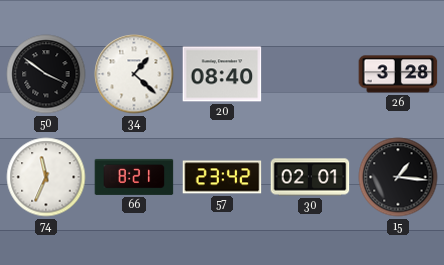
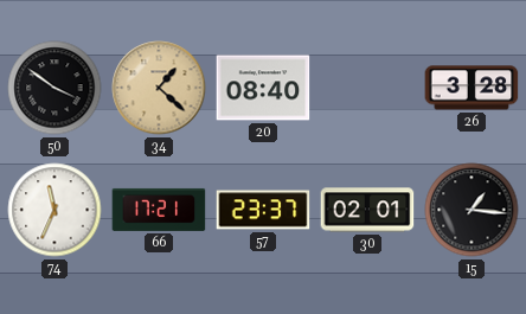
34 dial: white -> champagne
66: 8:21 -> 17:21
57: 23:42 -> 23:37
